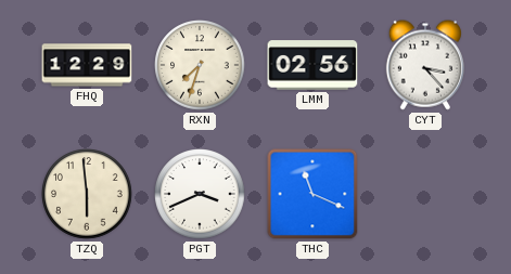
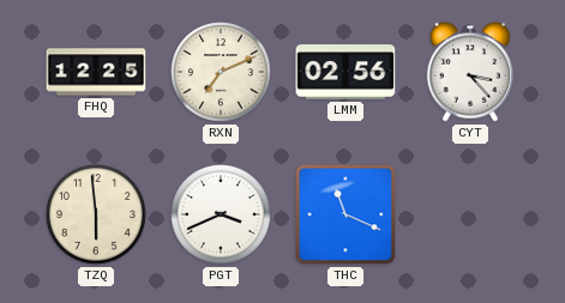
FHQ: 12:29 -> 12:25
RXN: 7:33 -> 7:11
